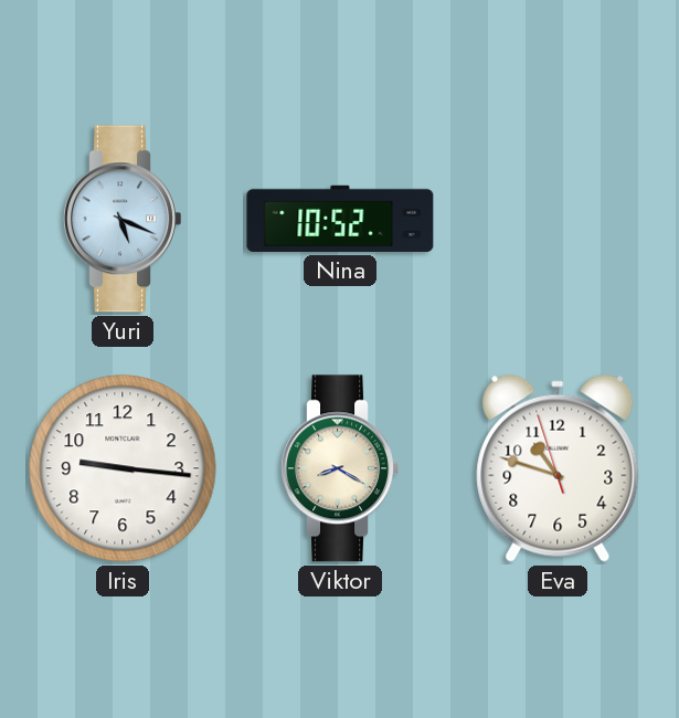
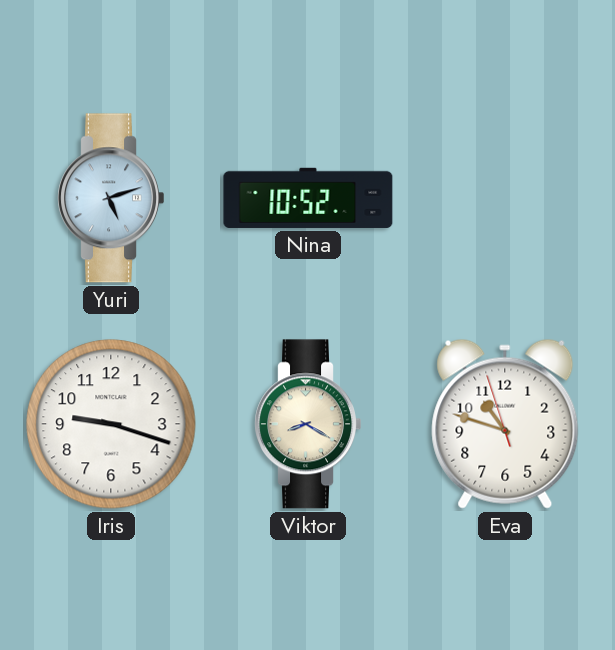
Yuri: 5:19 -> 5:12
Iris: 9:16 -> 9:18
